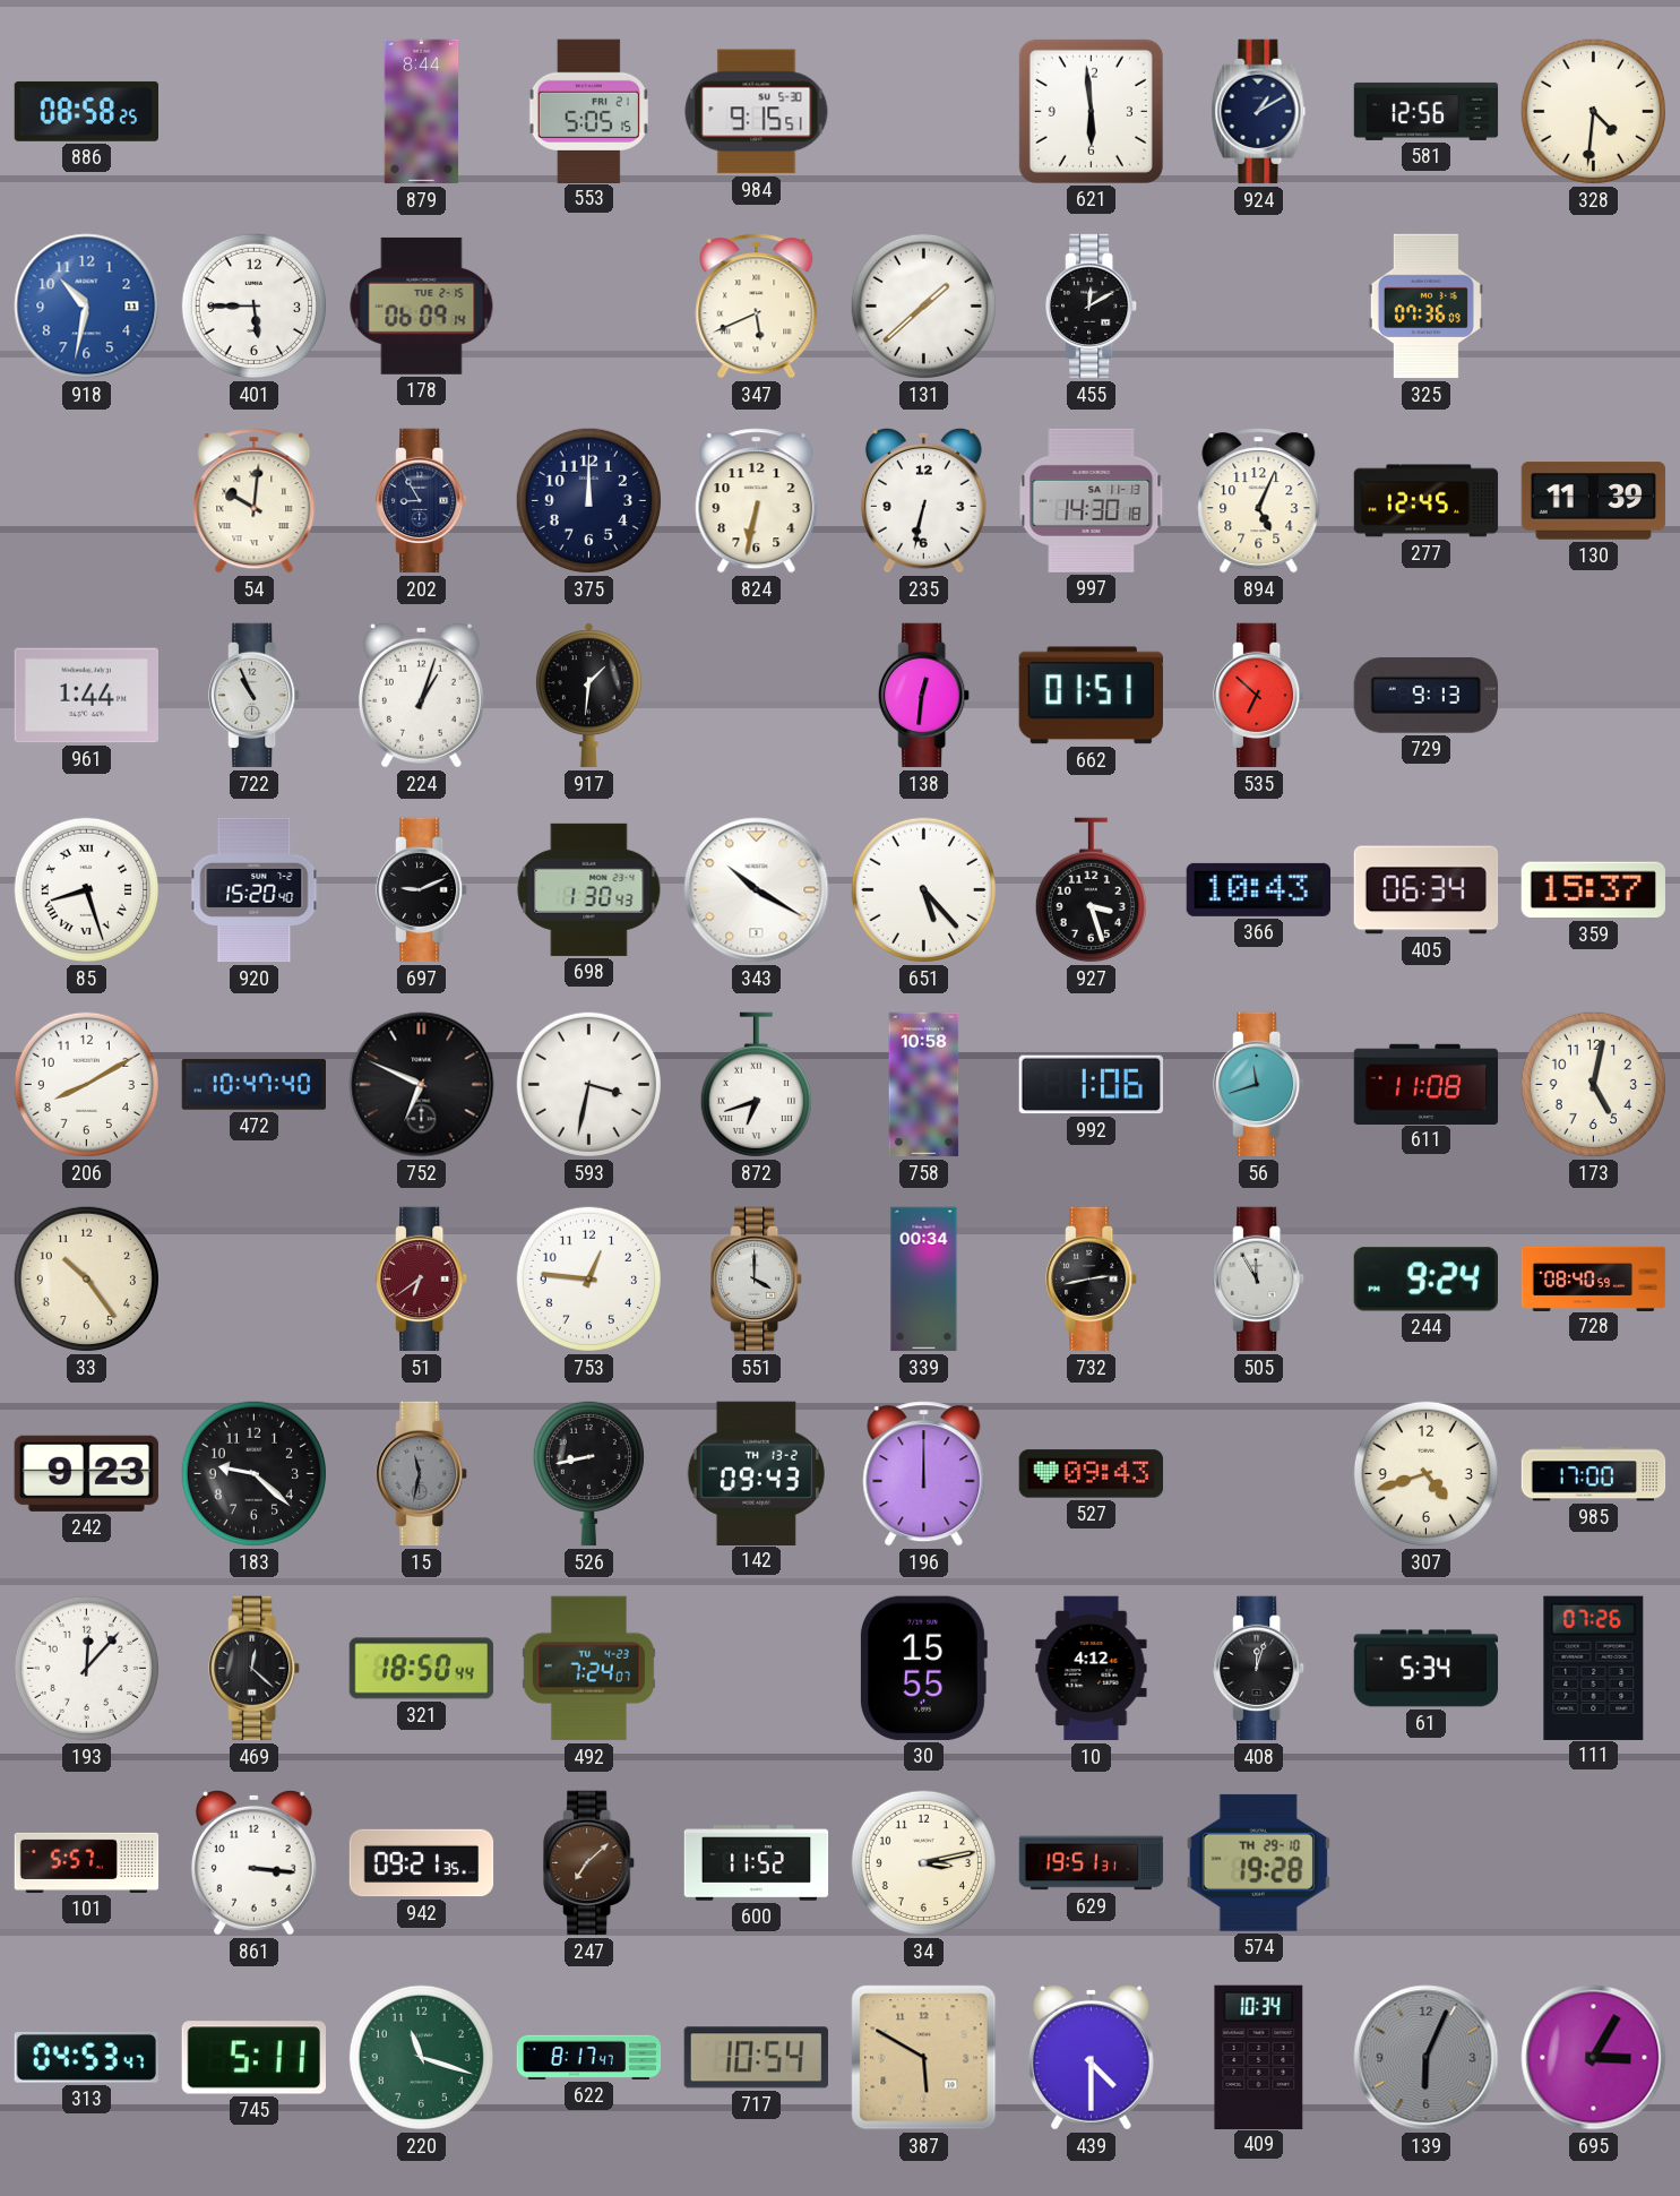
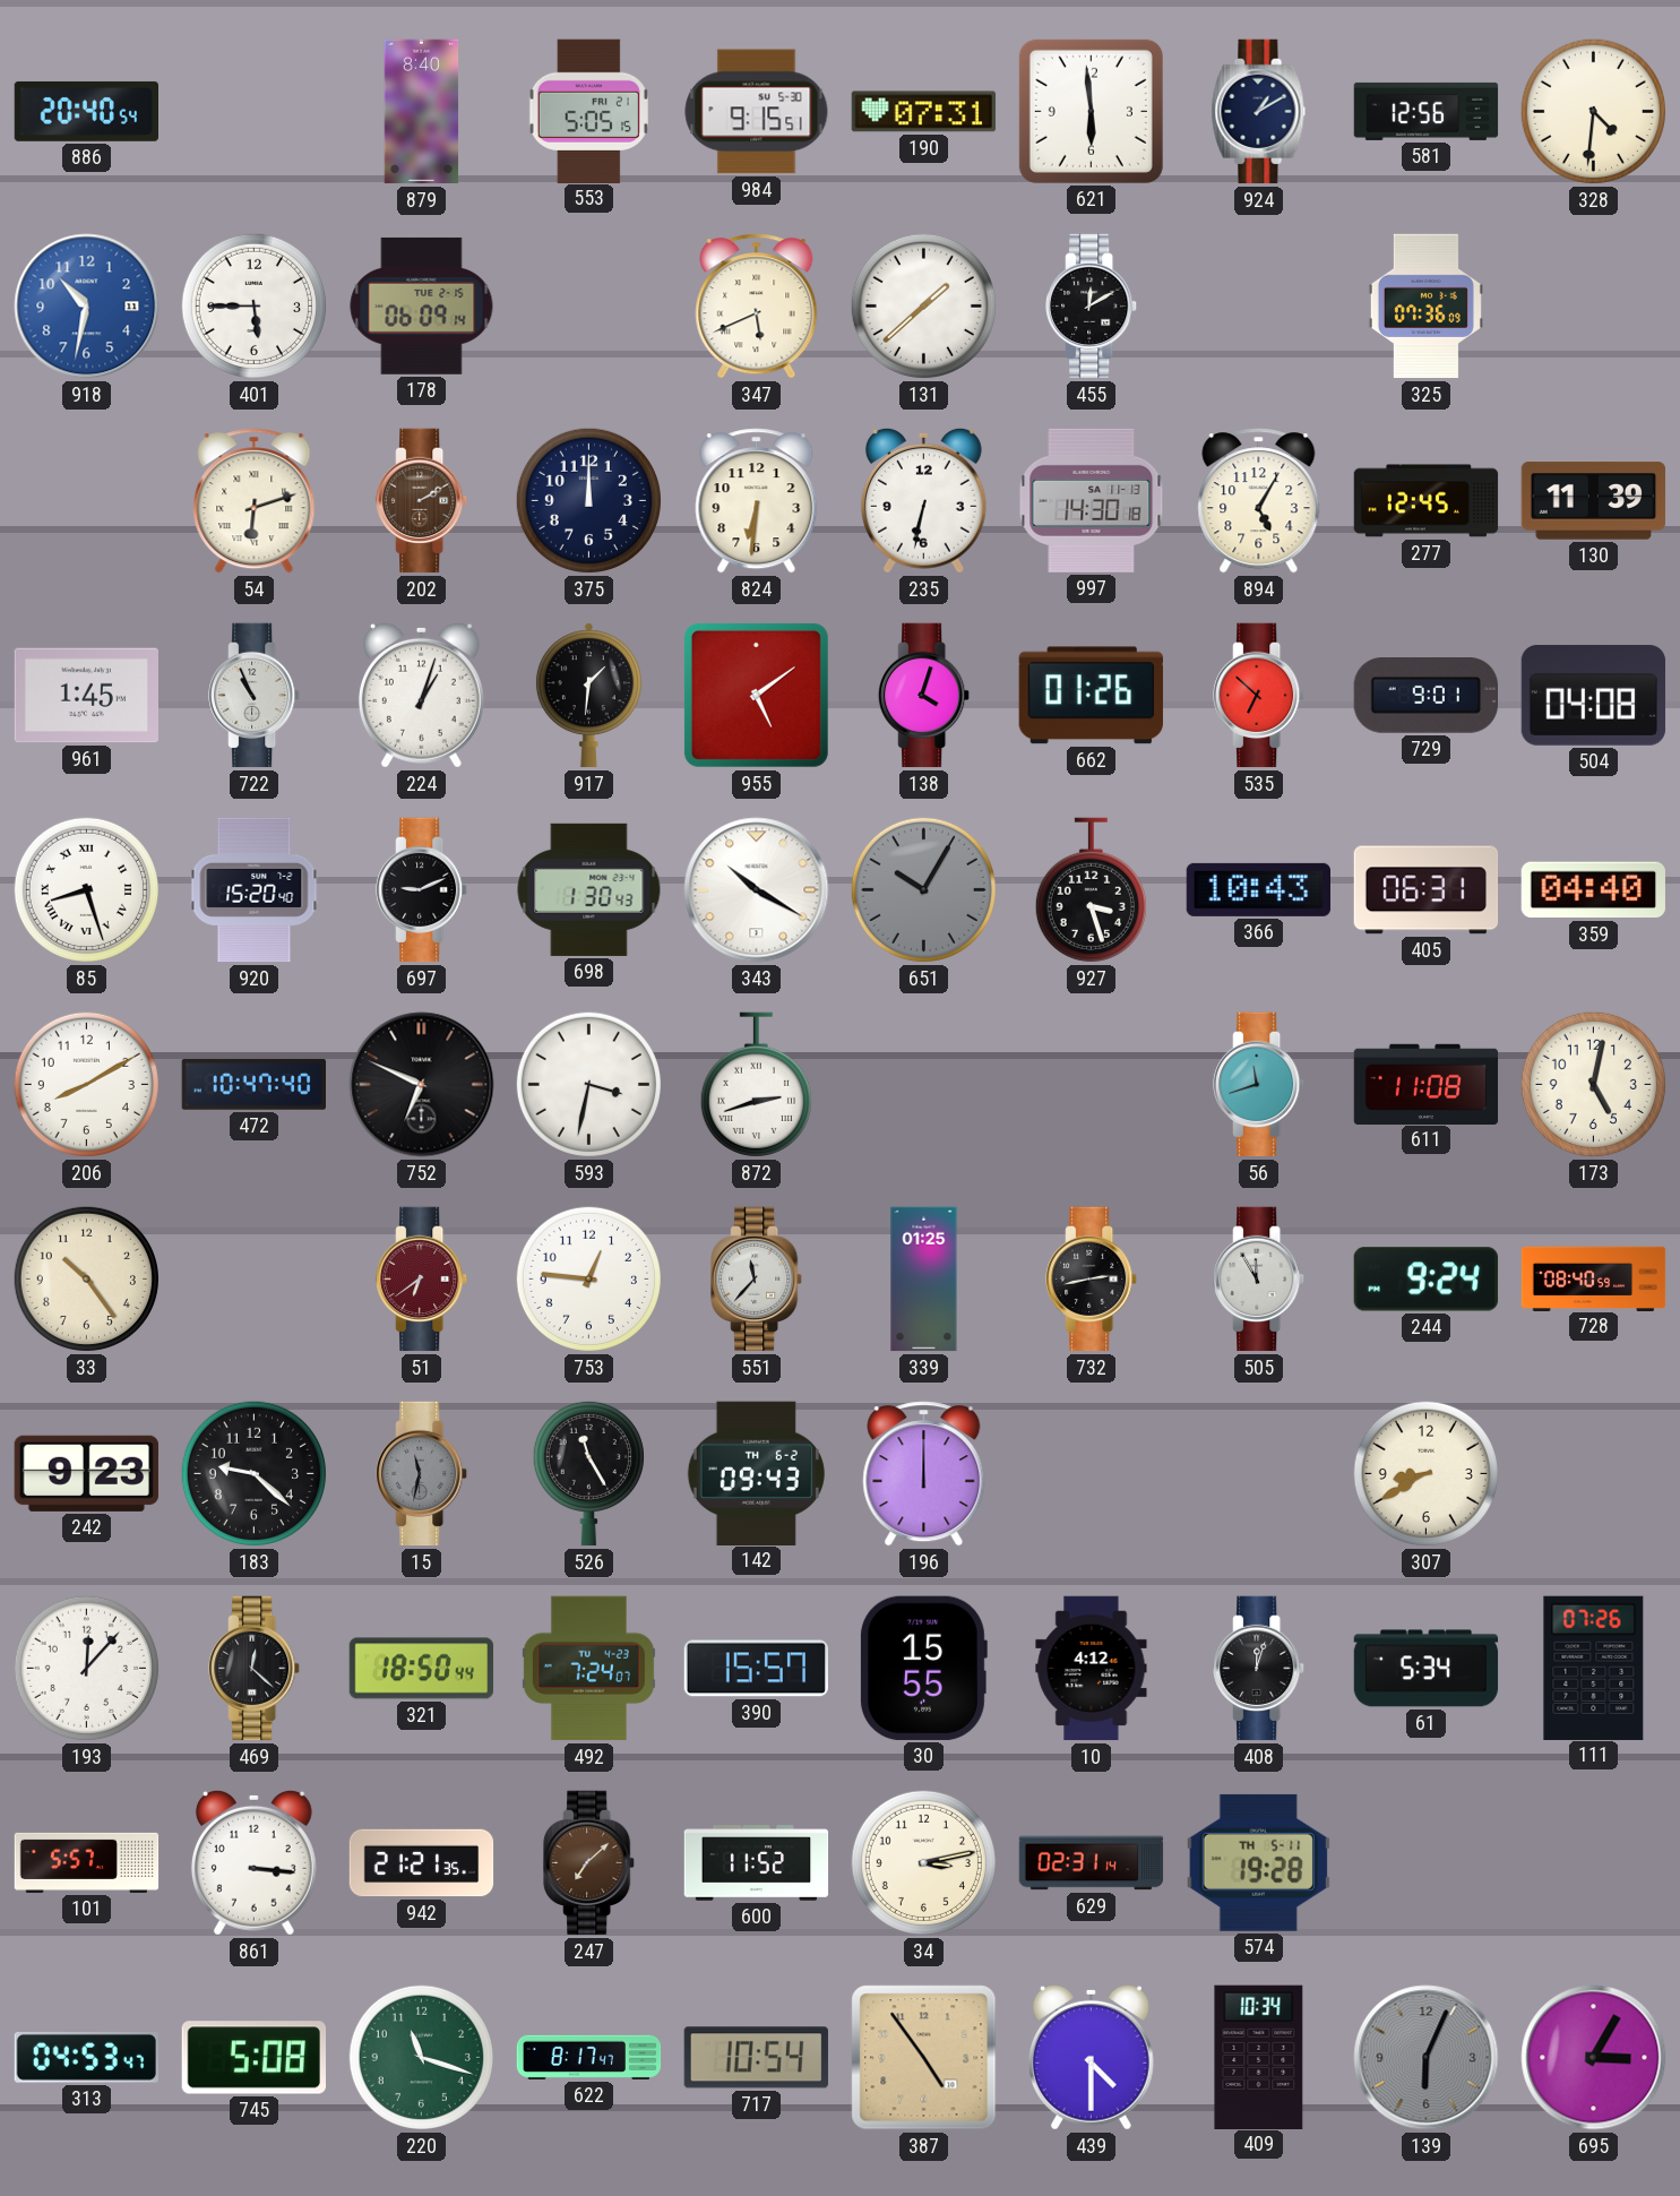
886: 08:58 -> 20:40
879: 8:44 -> 8:40
190: none -> 07:31
54: 10:01 -> 6:12
202: 8:55 -> 2:10
202 dial: navy -> brown
824: 6:32 -> 6:31
894: 5:04 -> 5:05
961: 1:44 -> 1:45
955: none -> 5:09
138: 12:31 -> 4:03
662: 01:51 -> 01:26
729: 9:13 -> 9:01
504: none -> 04:08
651: 5:23 -> 10:05
651 dial: white -> grey
405: 06:34 -> 06:31
359: 15:37 -> 04:40
872: 6:42 -> 2:42
758: 10:58 -> none
992: 1:06 -> none
551: 4:00 -> 11:37
339: 00:34 -> 01:25
526: 8:43 -> 11:25
142 date: TH 13-2 -> TH 6-2
527: 09:43 -> none
307: 4:42 -> 8:40
985: 17:00 -> none
390: none -> 15:57
942: 09:21 -> 21:21
629: 19:51 -> 02:31
574 date: TH 29-10 -> TH 5-11
745: 5:11 -> 5:08
387: 5:50 -> 4:54
